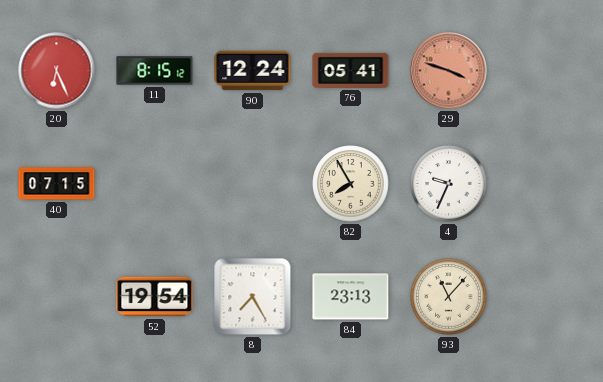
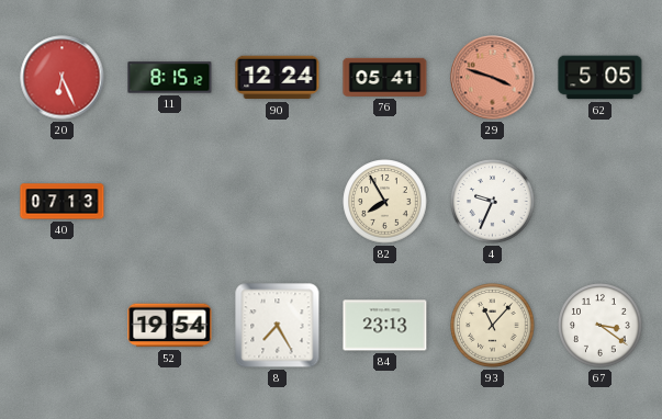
62: none -> 5:05
40: 07:15 -> 07:13
67: none -> 3:21
